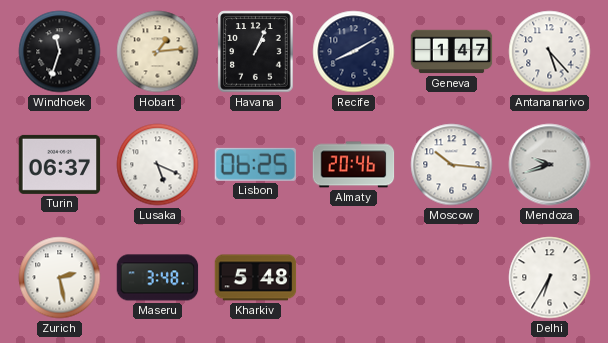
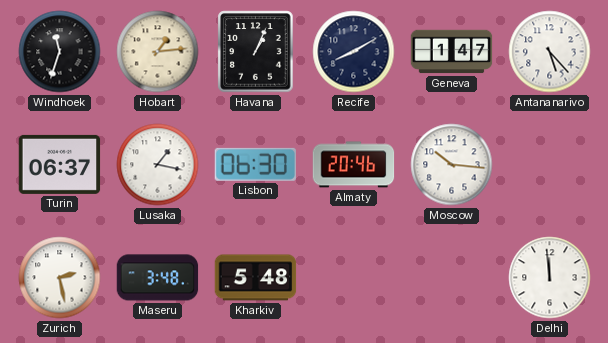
Lusaka: 5:19 -> 1:17
Lisbon: 06:25 -> 06:30
Mendoza: 9:42 -> none
Delhi: 6:35 -> 11:59
